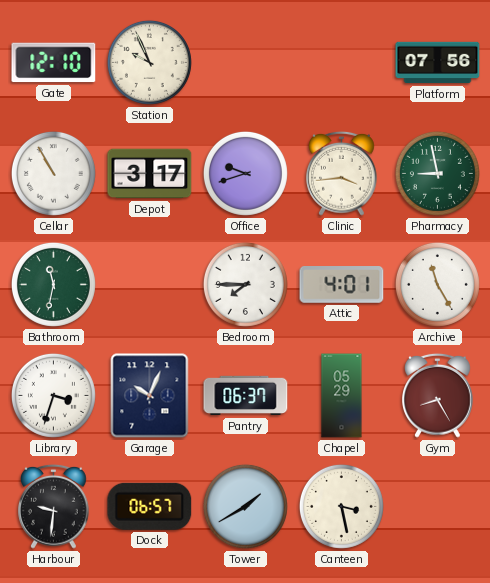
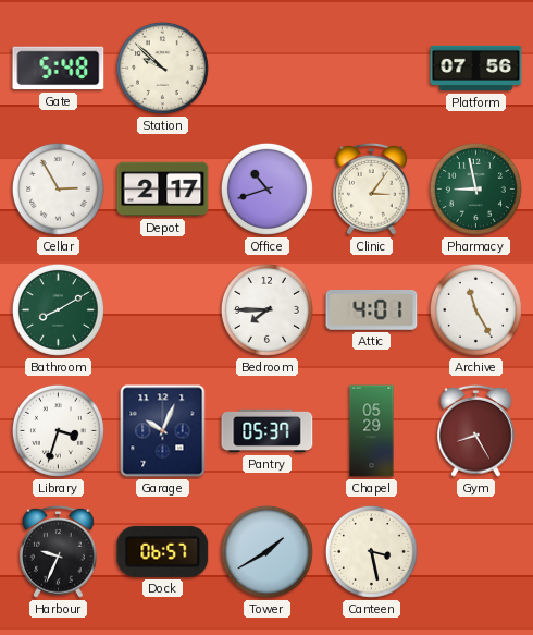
Gate: 12:10 -> 5:48
Station: 9:56 -> 9:52
Cellar: 10:55 -> 2:55
Depot: 3:17 -> 2:17
Office: 9:42 -> 10:42
Clinic: 3:44 -> 3:06
Bathroom: 11:32 -> 8:10
Pantry: 06:37 -> 05:37
Harbour: 9:31 -> 9:34
